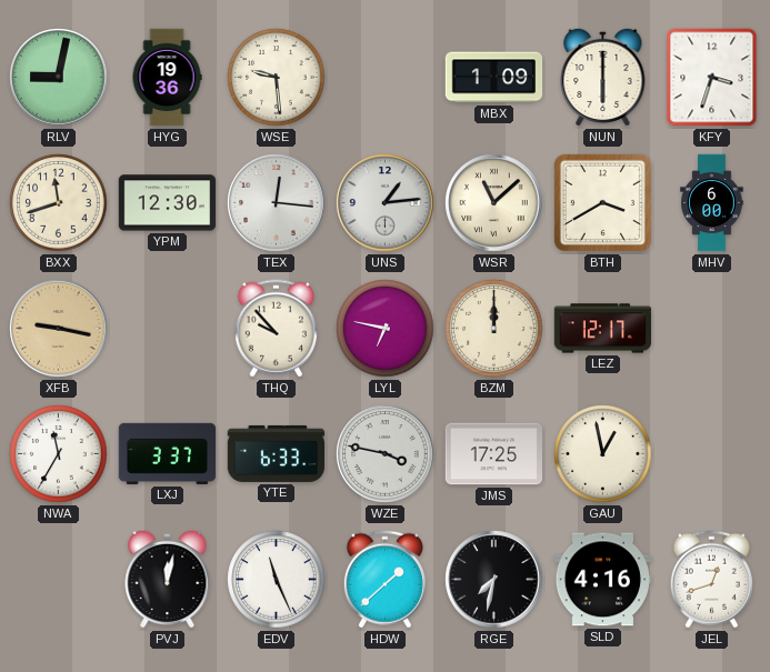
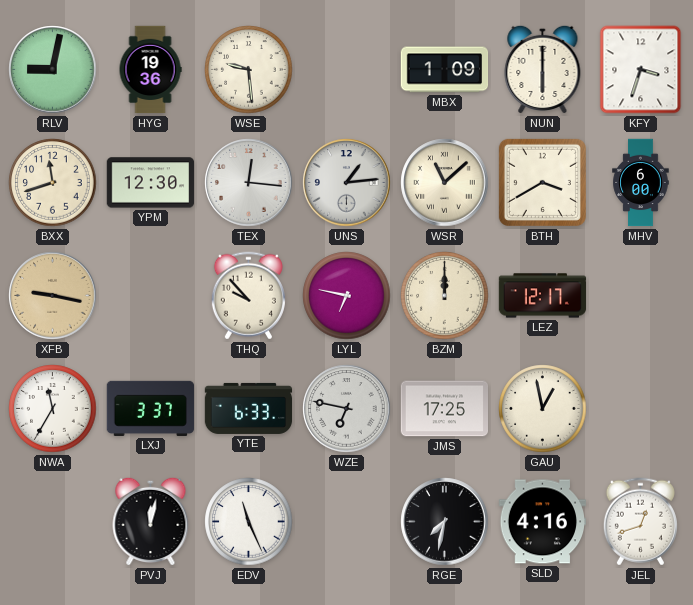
WZE: 3:47 -> 6:47
HDW: 1:38 -> none
